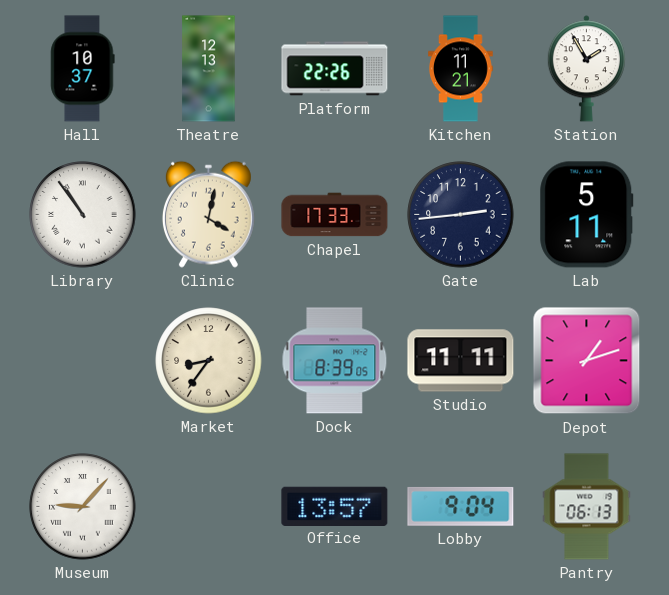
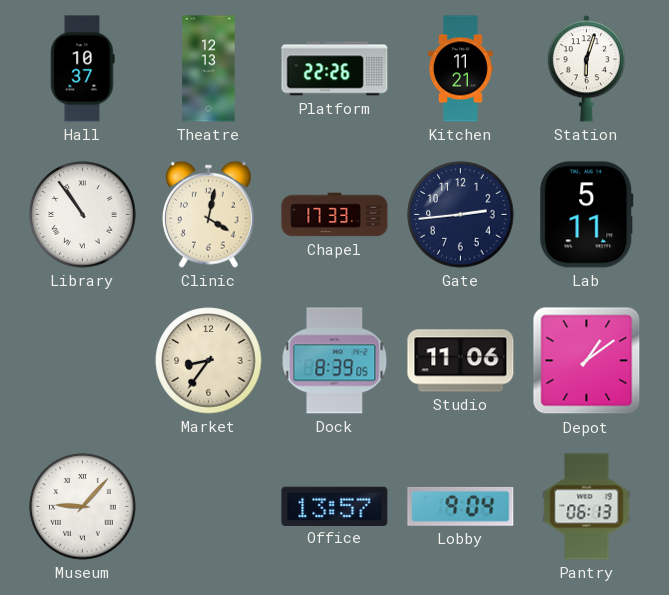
Station: 1:55 -> 6:03
Studio: 11:11 -> 11:06
Depot: 1:12 -> 1:09
